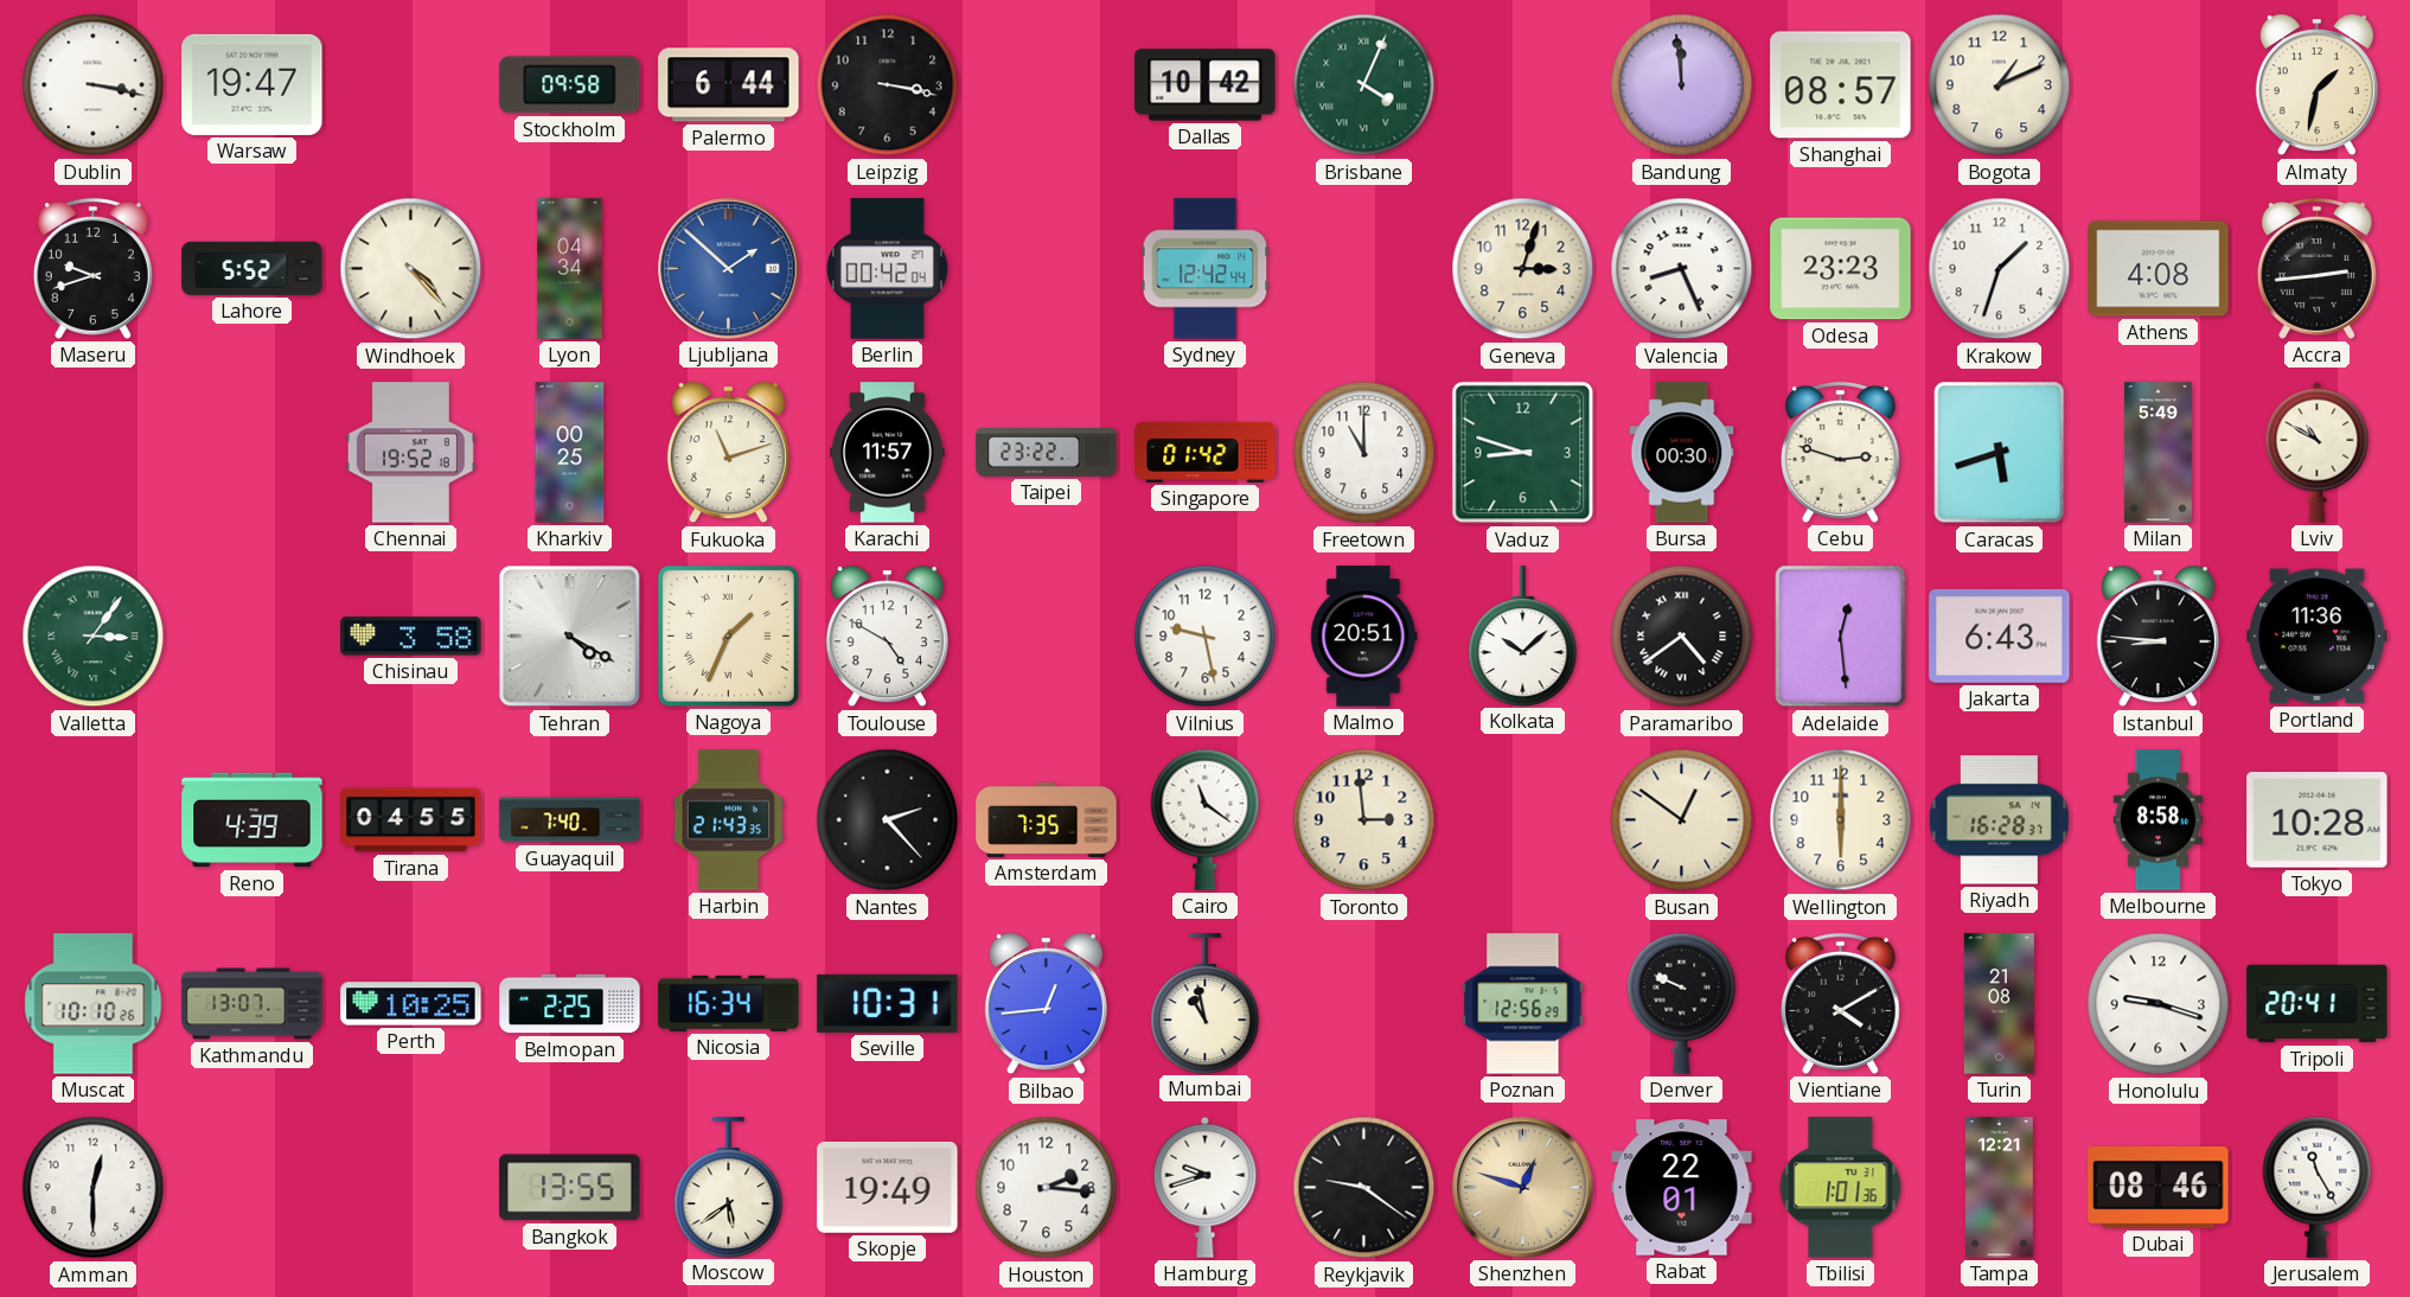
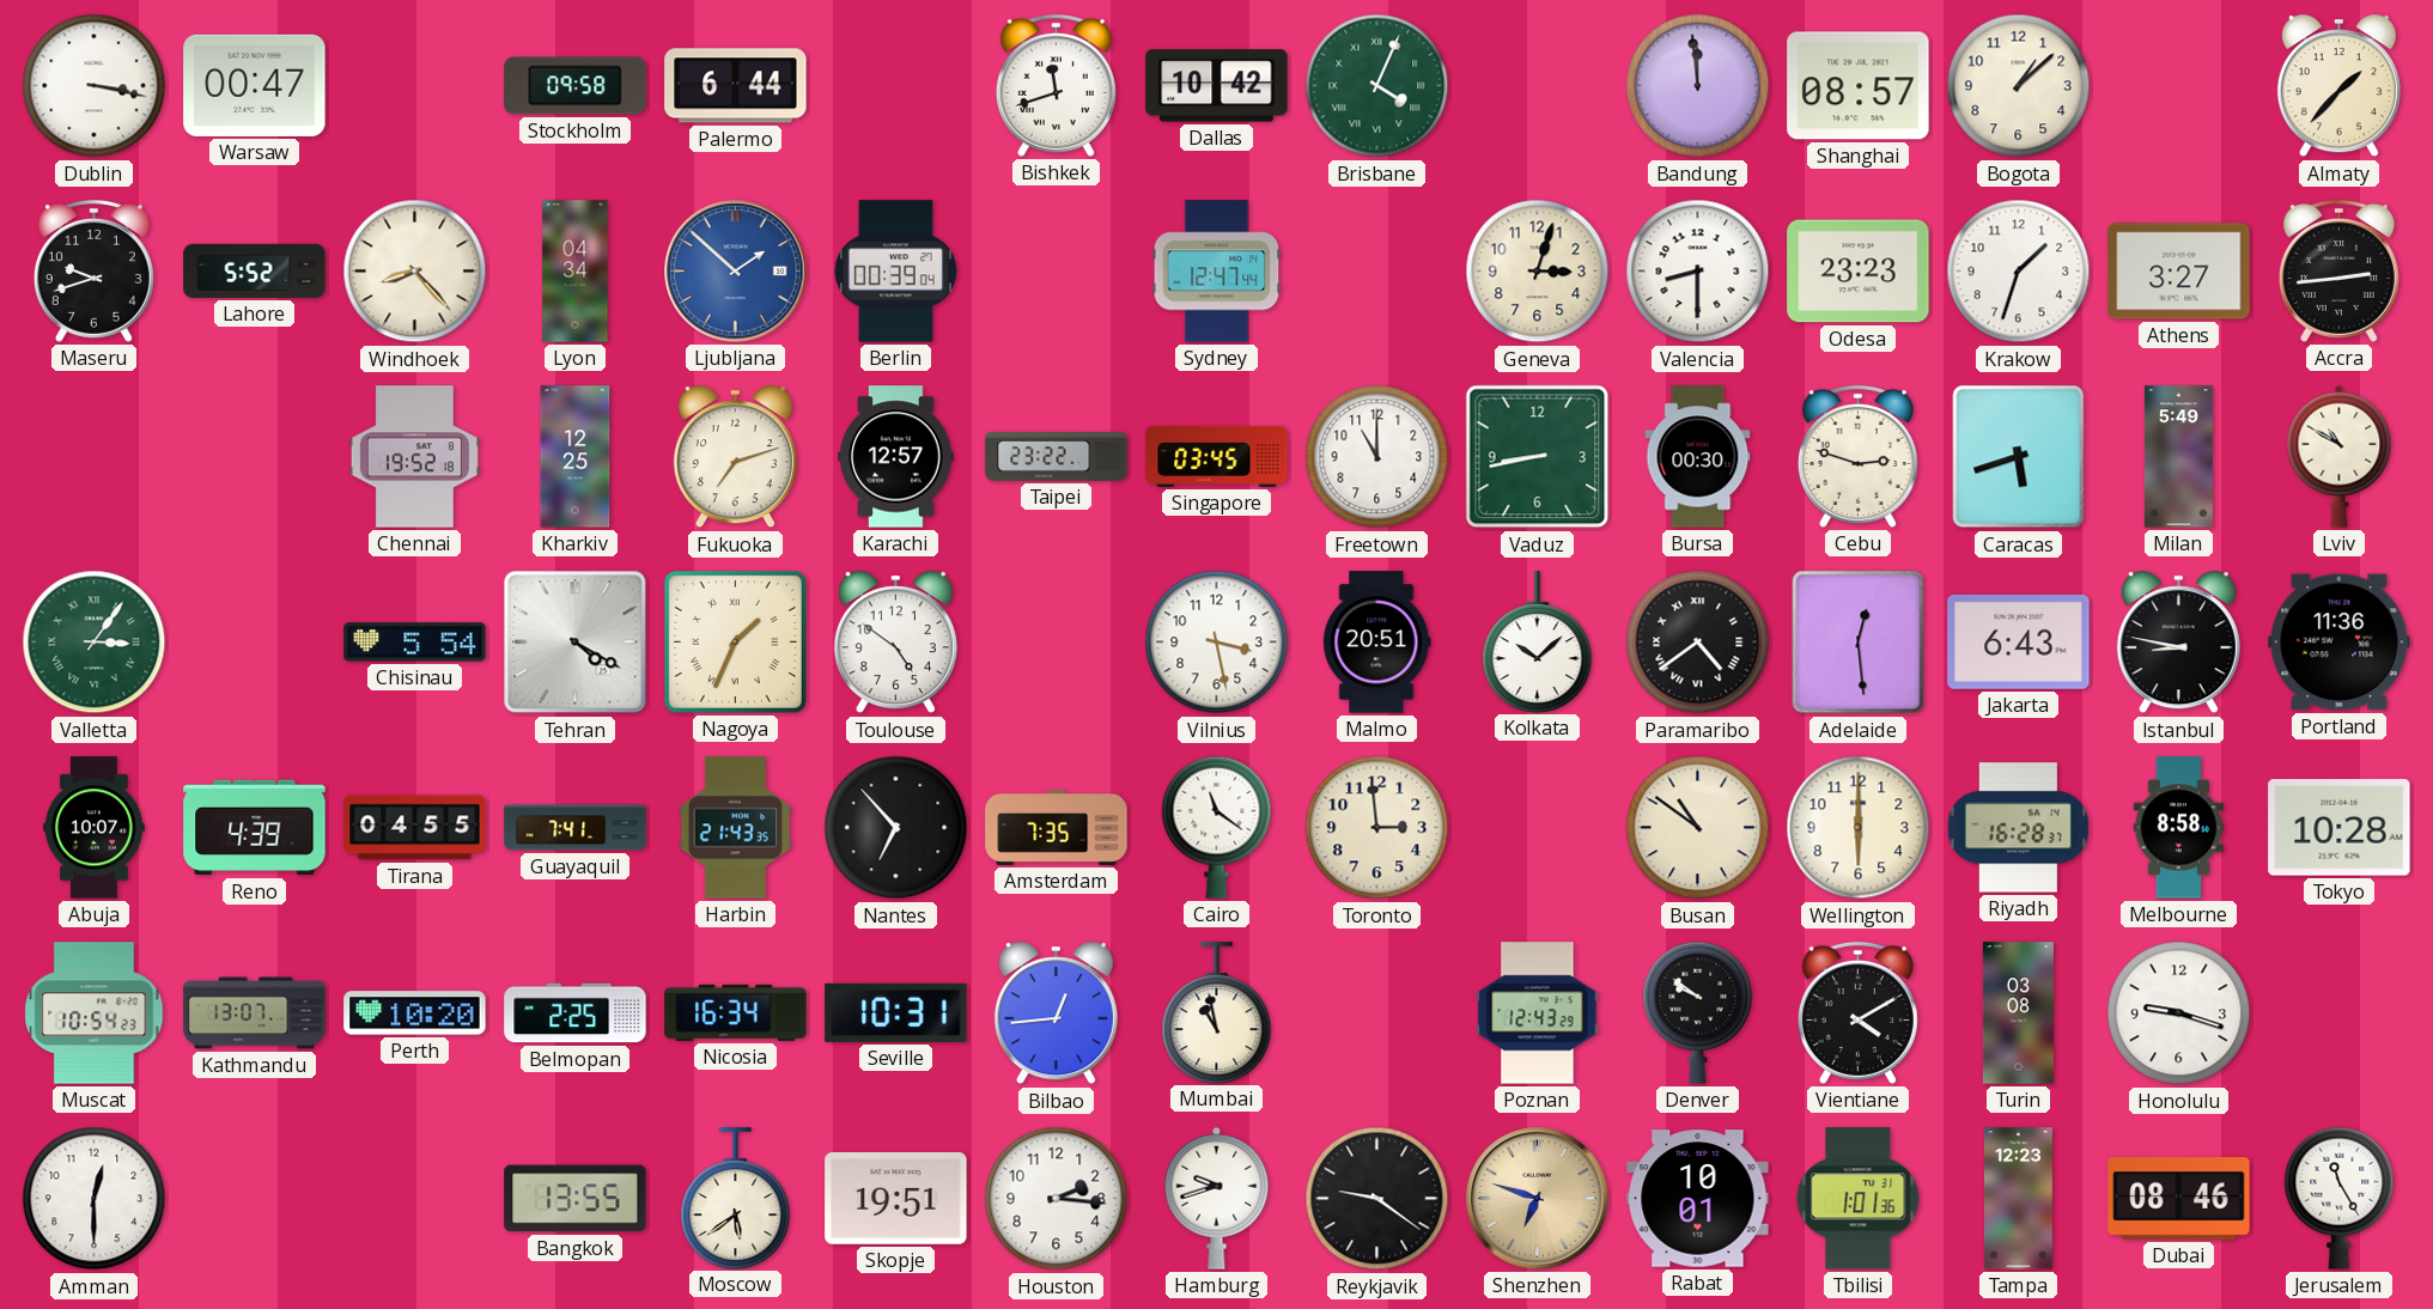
Warsaw: 19:47 -> 00:47
Leipzig: 3:17 -> none
Bishkek: none -> 11:42
Bogota: 1:11 -> 1:08
Almaty: 1:32 -> 1:37
Windhoek: 4:23 -> 8:23
Berlin: 00:42 -> 00:39
Sydney: 12:42 -> 12:47
Valencia: 8:26 -> 8:30
Athens: 4:08 -> 3:27
Kharkiv: 00:25 -> 12:25
Fukuoka: 11:12 -> 7:12
Karachi: 11:57 -> 12:57
Singapore: 01:42 -> 03:45
Vaduz: 8:48 -> 8:43
Chisinau: 3:58 -> 5:54
Toulouse: 4:50 -> 4:51
Vilnius: 9:28 -> 3:28
Istanbul: 8:46 -> 8:47
Abuja: none -> 10:07
Guayaquil: 7:40 -> 7:41
Nantes: 2:23 -> 6:53
Busan: 12:51 -> 10:51
Muscat: 10:10 -> 10:54
Perth: 10:25 -> 10:20
Poznan: 12:56 -> 12:43
Denver: 9:49 -> 9:51
Turin: 21:08 -> 03:08
Tripoli: 20:41 -> none
Skopje: 19:49 -> 19:51
Shenzhen: 12:48 -> 6:48
Rabat: 22:01 -> 10:01
Tampa: 12:21 -> 12:23
